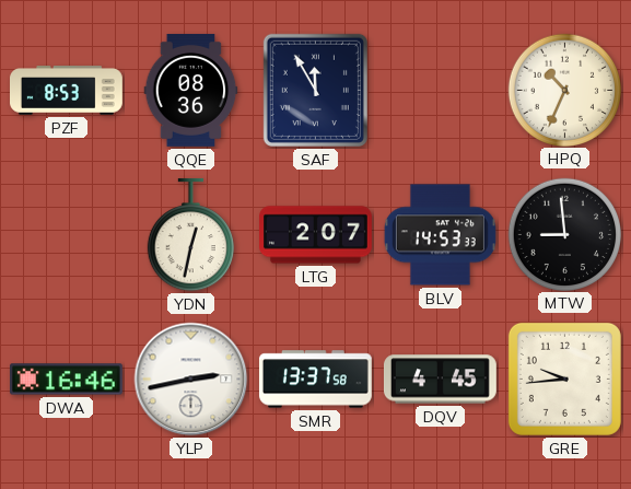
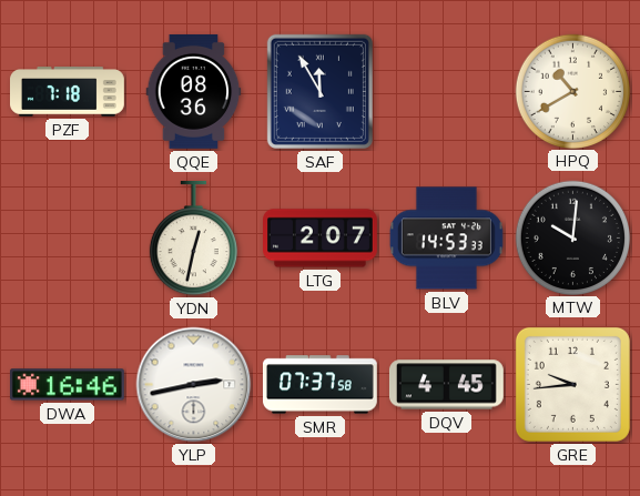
PZF: 8:53 -> 7:18
HPQ: 10:34 -> 10:40
MTW: 8:59 -> 10:01
SMR: 13:37 -> 07:37
